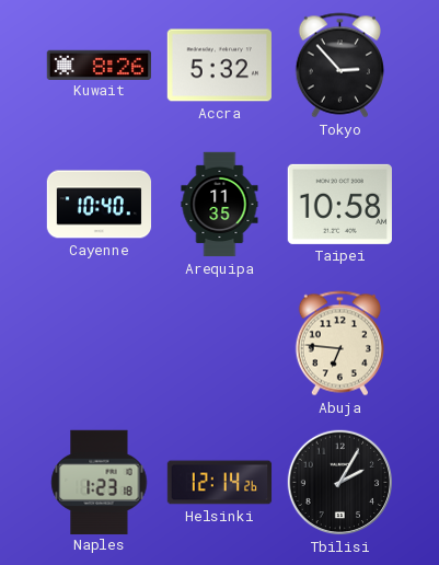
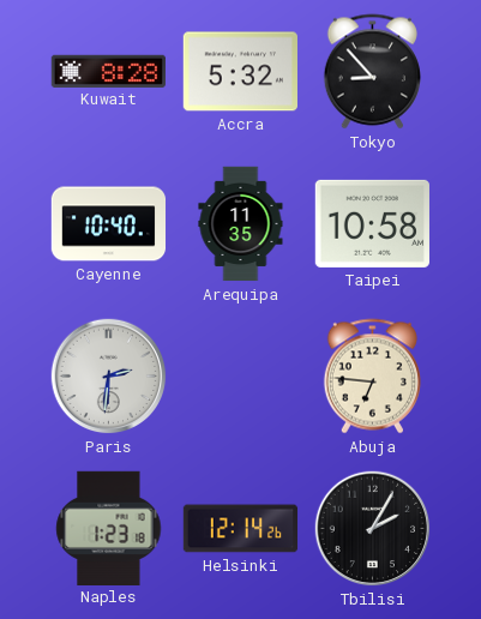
Kuwait: 8:26 -> 8:28
Tokyo: 2:53 -> 8:53
Paris: none -> 2:31
